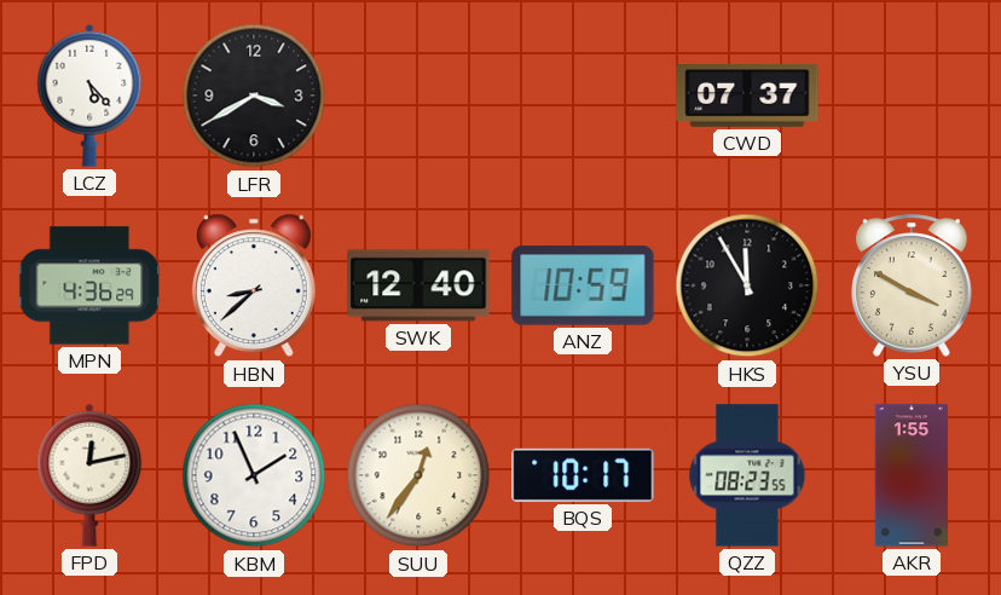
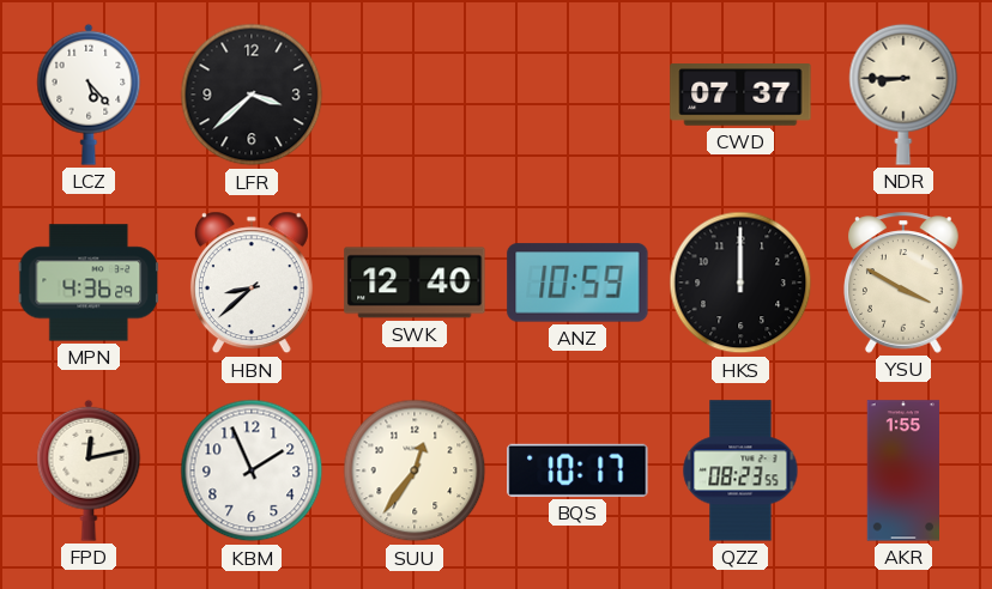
LFR: 3:40 -> 3:38
NDR: none -> 8:45
HKS: 11:55 -> 12:00
